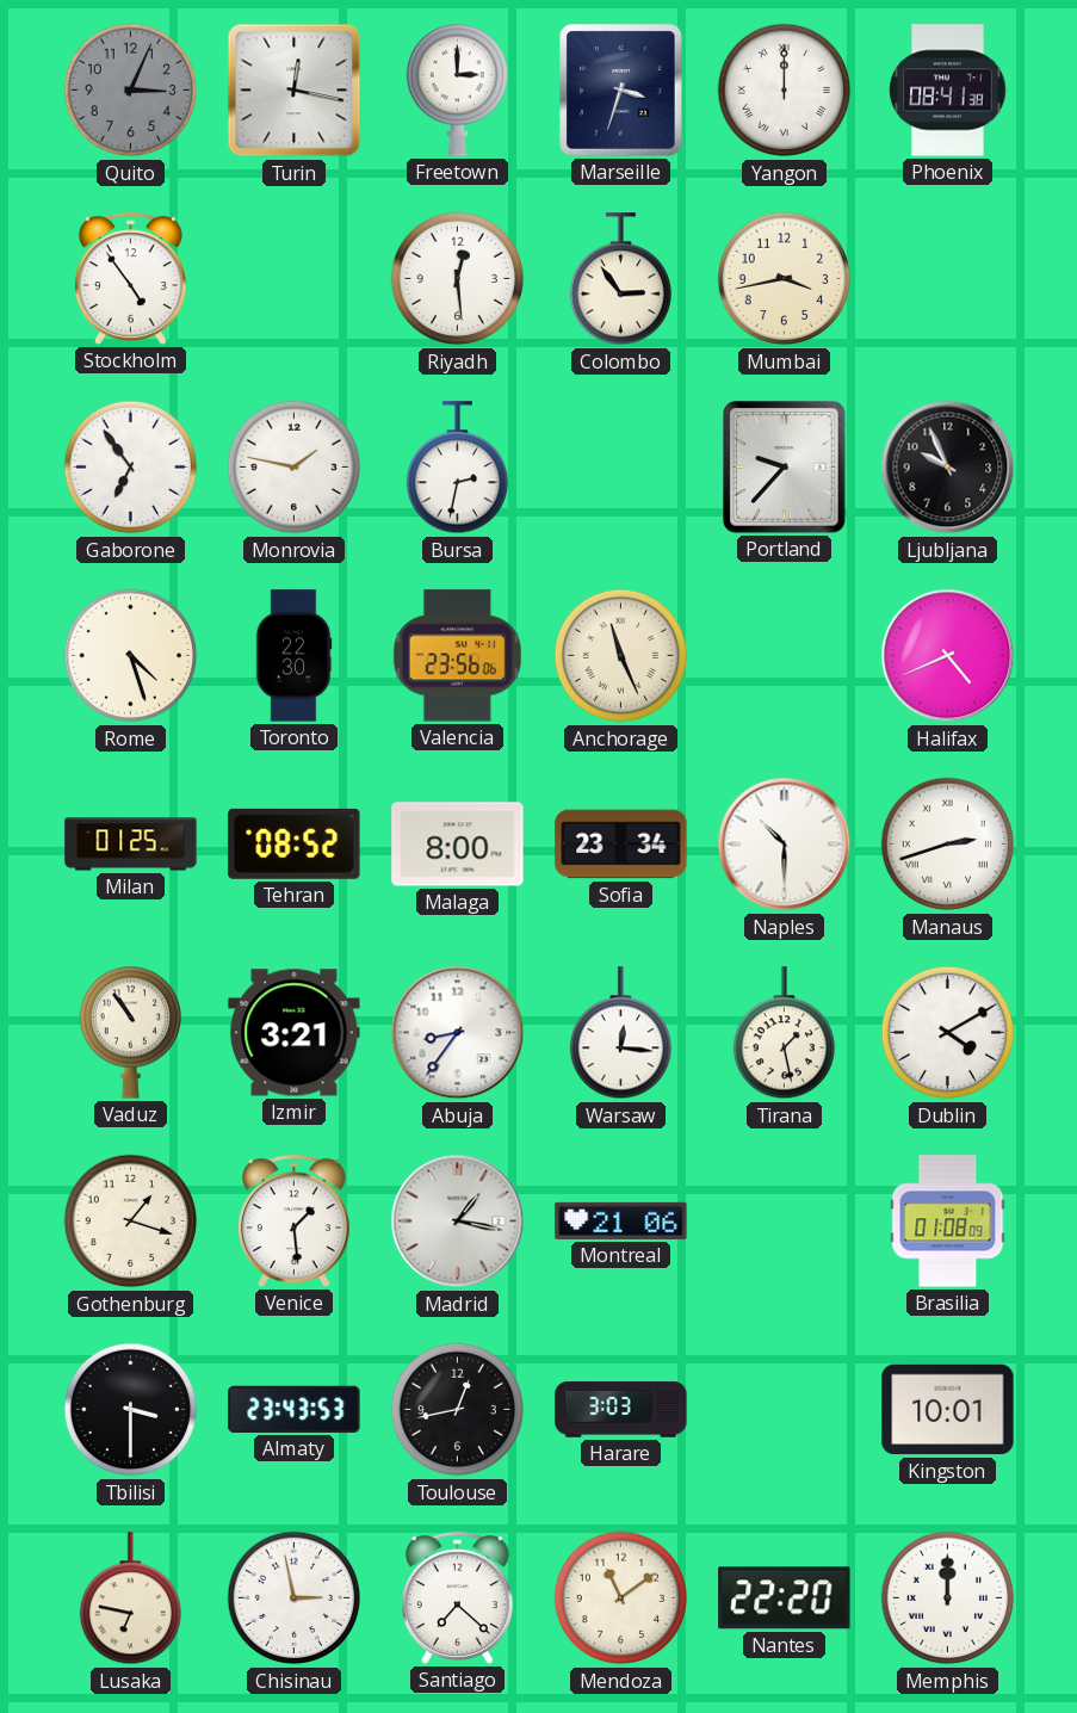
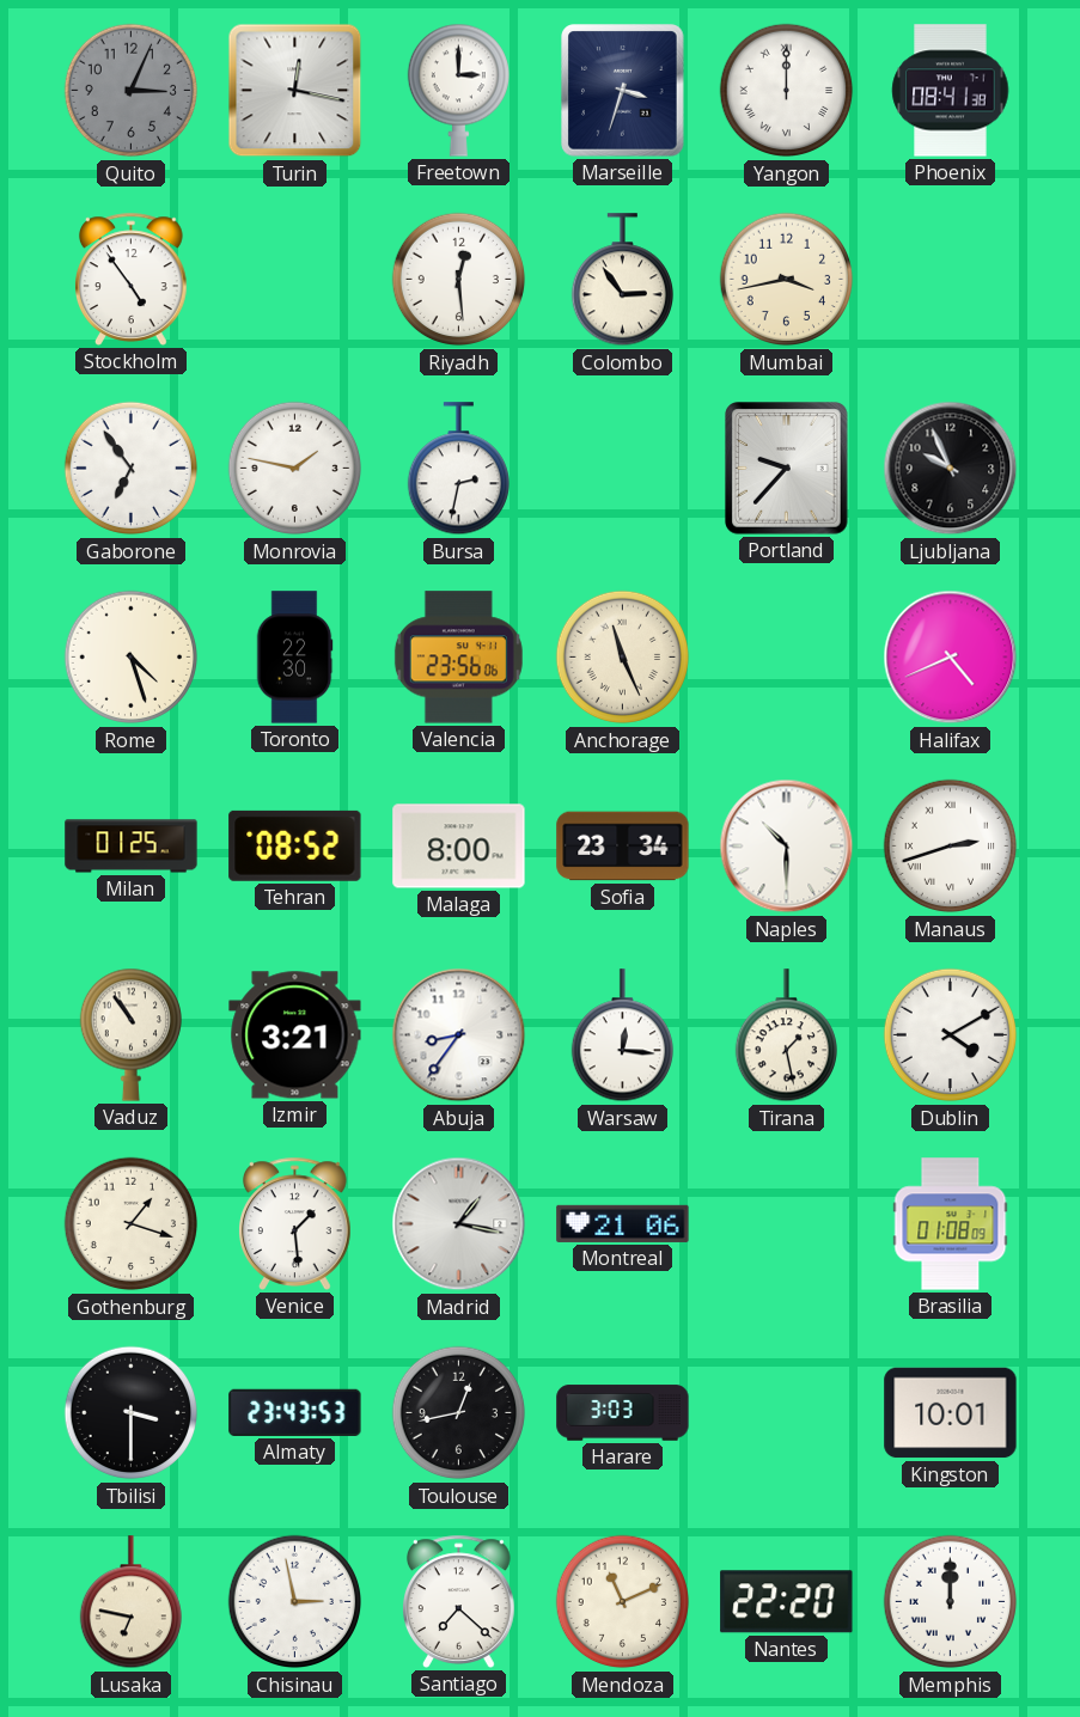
Mendoza: 11:09 -> 11:11
